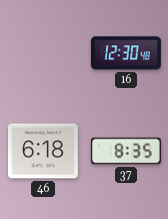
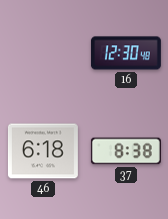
37: 8:35 -> 8:38
